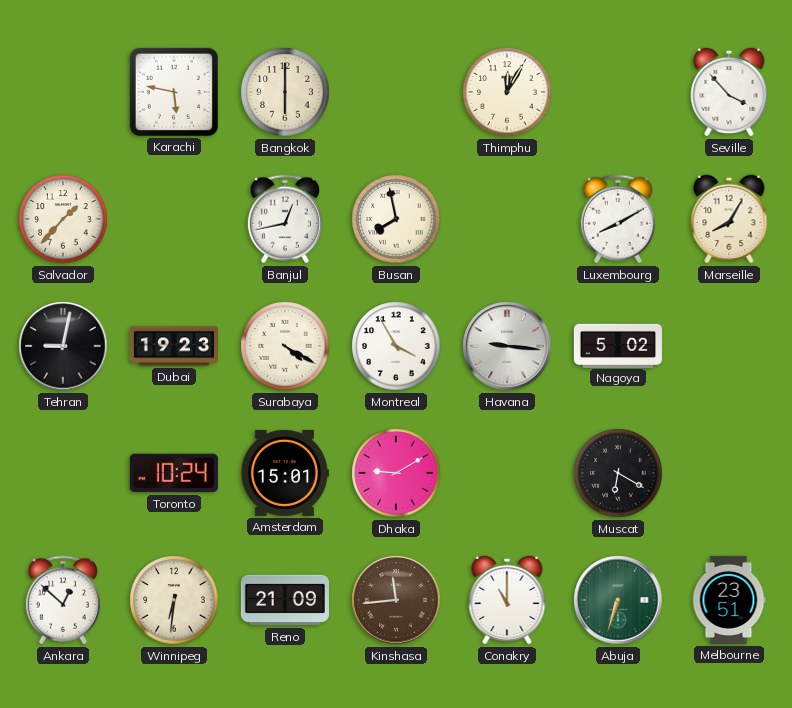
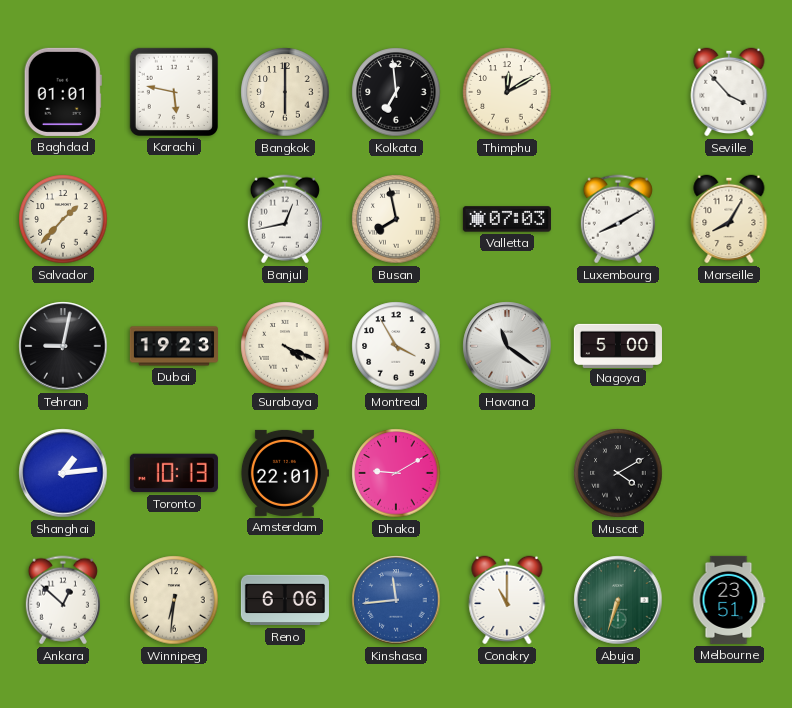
Baghdad: none -> 01:01
Kolkata: none -> 6:59
Thimphu: 12:05 -> 12:10
Valletta: none -> 07:03
Surabaya: 4:20 -> 4:19
Havana: 9:16 -> 11:21
Nagoya: 5:02 -> 5:00
Shanghai: none -> 1:14
Toronto: 10:24 -> 10:13
Amsterdam: 15:01 -> 22:01
Muscat: 6:20 -> 4:10
Reno: 21:09 -> 6:06
Kinshasa dial: brown -> blue
